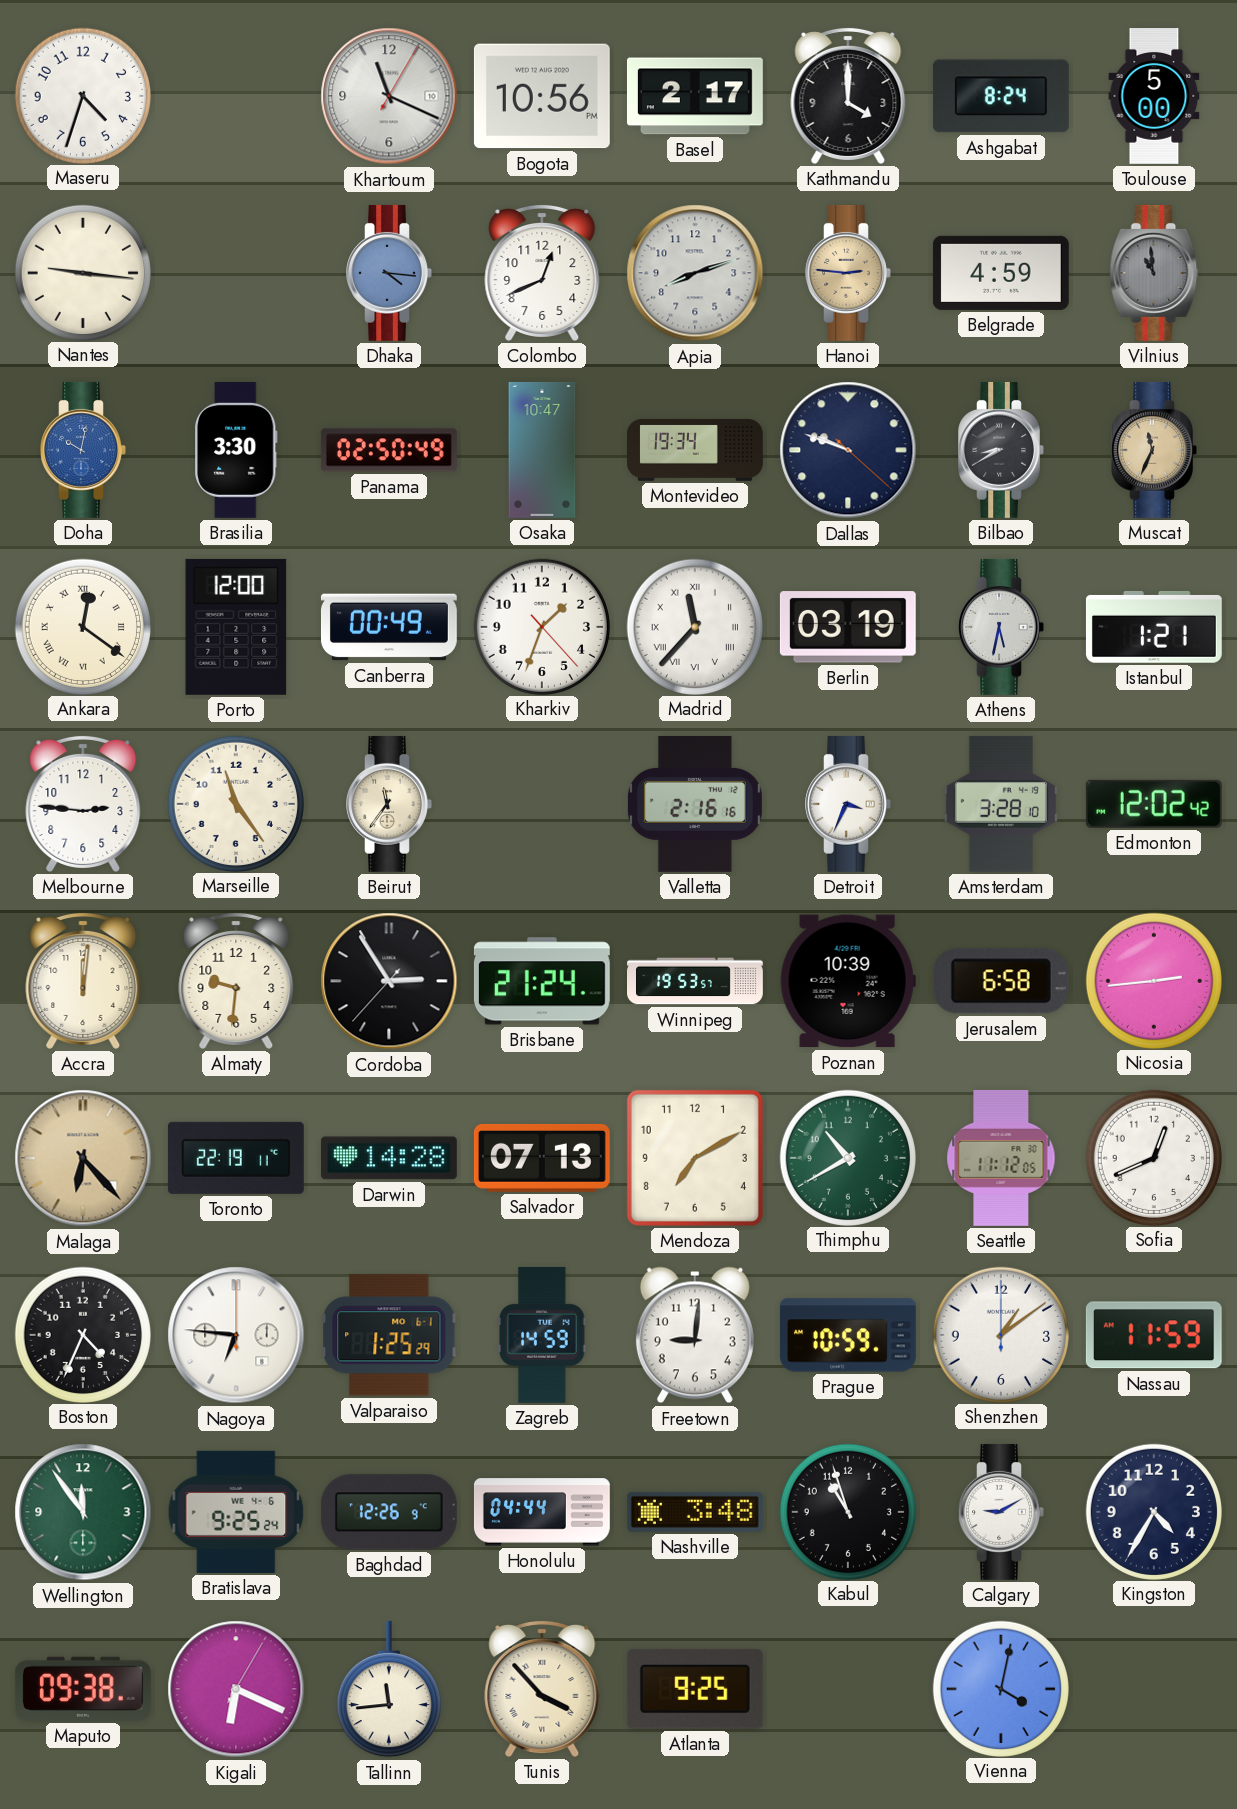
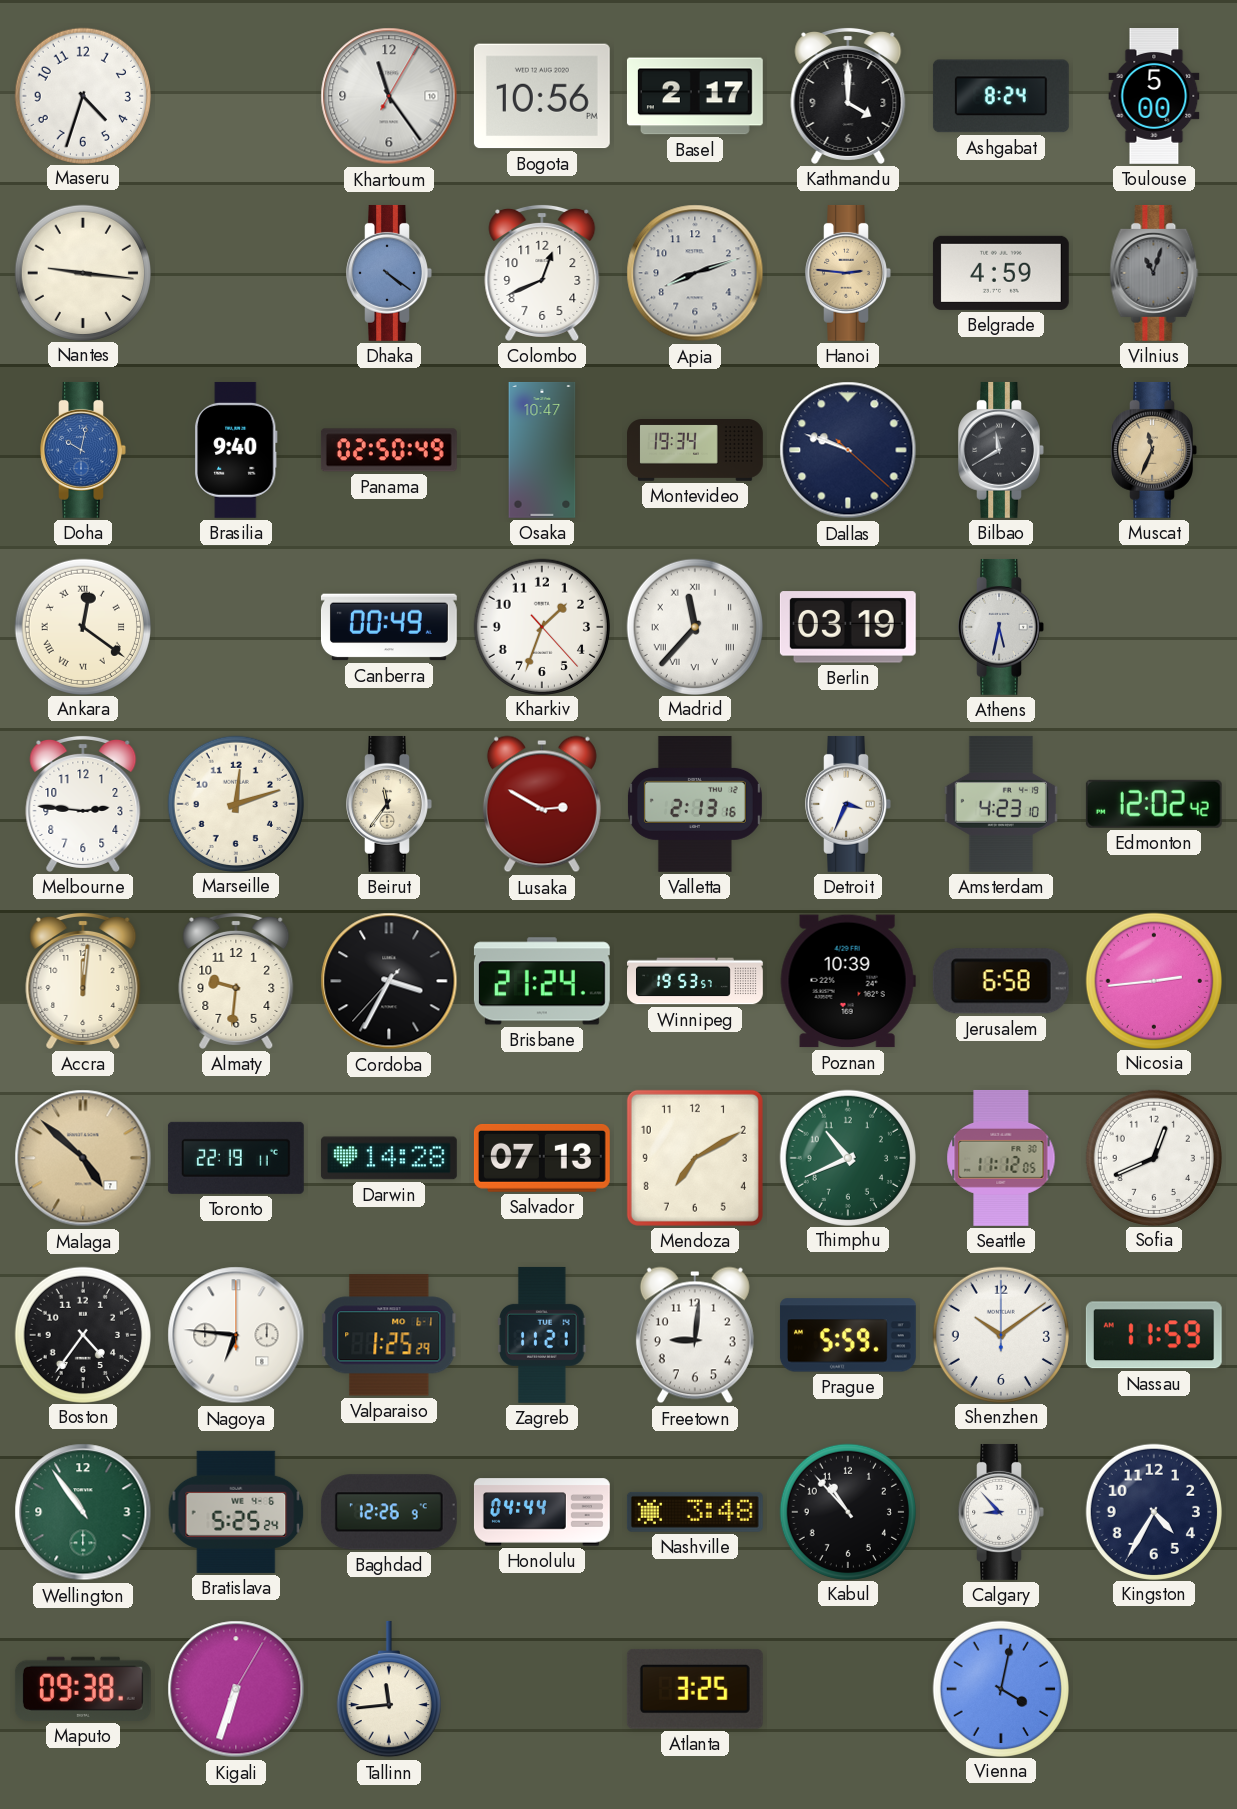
Khartoum: 11:19 -> 11:24
Dhaka: 4:16 -> 4:21
Vilnius: 10:59 -> 11:03
Brasilia: 3:30 -> 9:40
Bilbao: 8:40 -> 11:40
Porto: 12:00 -> none
Istanbul: 1:21 -> none
Marseille: 11:24 -> 12:12
Lusaka: none -> 2:50
Valletta: 2:16 -> 2:13
Amsterdam: 3:28 -> 4:23
Cordoba: 2:54 -> 3:34
Malaga: 6:23 -> 4:52
Thimphu: 10:40 -> 10:41
Boston: 4:34 -> 4:36
Zagreb: 14:59 -> 11:21
Prague: 10:59 -> 5:59
Shenzhen: 1:09 -> 10:09
Wellington: 11:54 -> 10:54
Bratislava: 9:25 -> 5:25
Kabul: 10:57 -> 10:53
Calgary: 9:10 -> 8:53
Kigali: 6:19 -> 6:33
Tunis: 3:53 -> none
Atlanta: 9:25 -> 3:25
